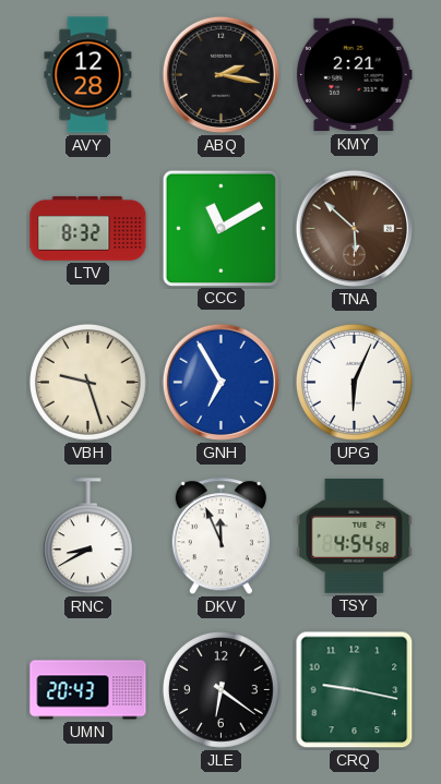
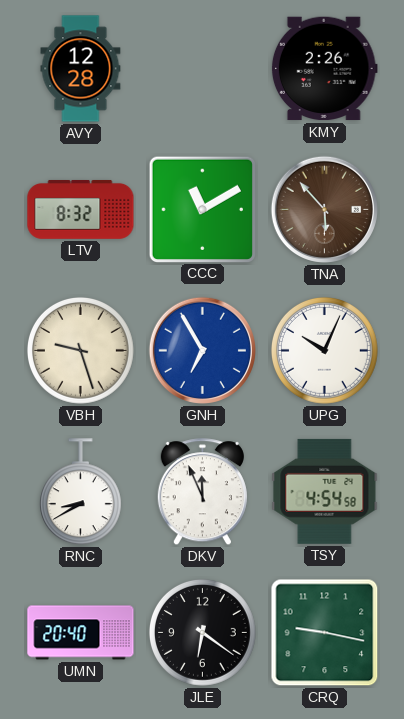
ABQ: 2:17 -> none
KMY: 2:21 -> 2:26
TNA: 5:52 -> 5:53
UPG: 6:04 -> 10:04
UMN: 20:43 -> 20:40
